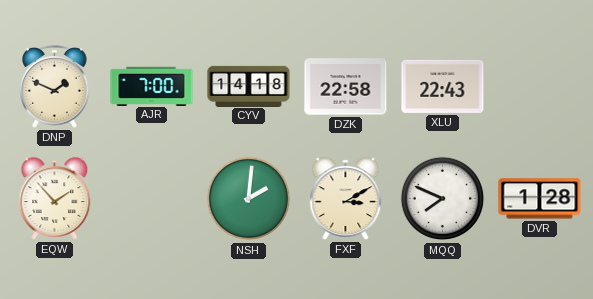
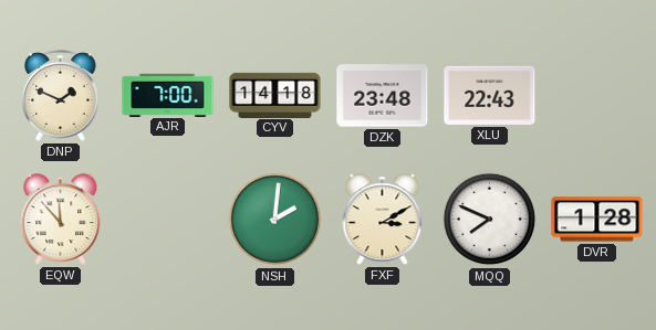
DZK: 22:58 -> 23:48
EQW: 1:53 -> 11:53
